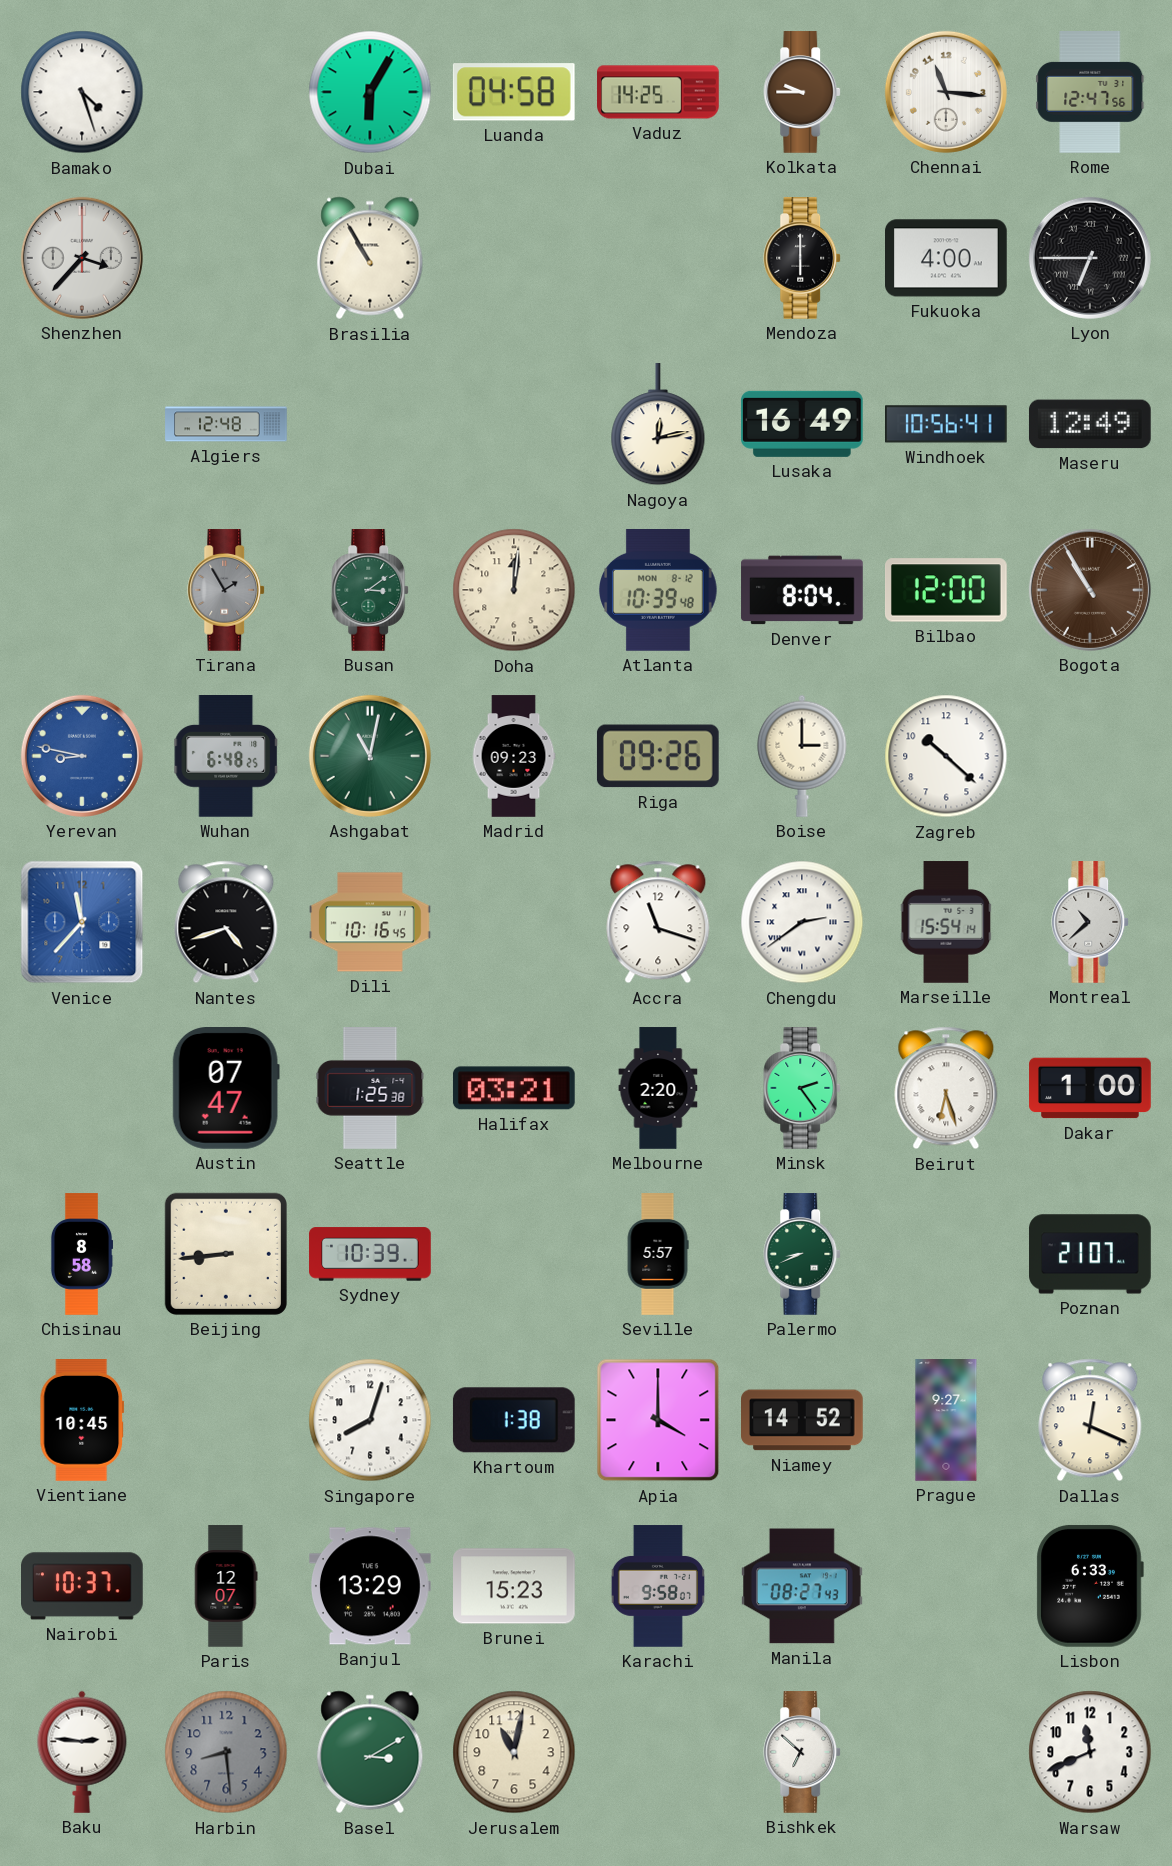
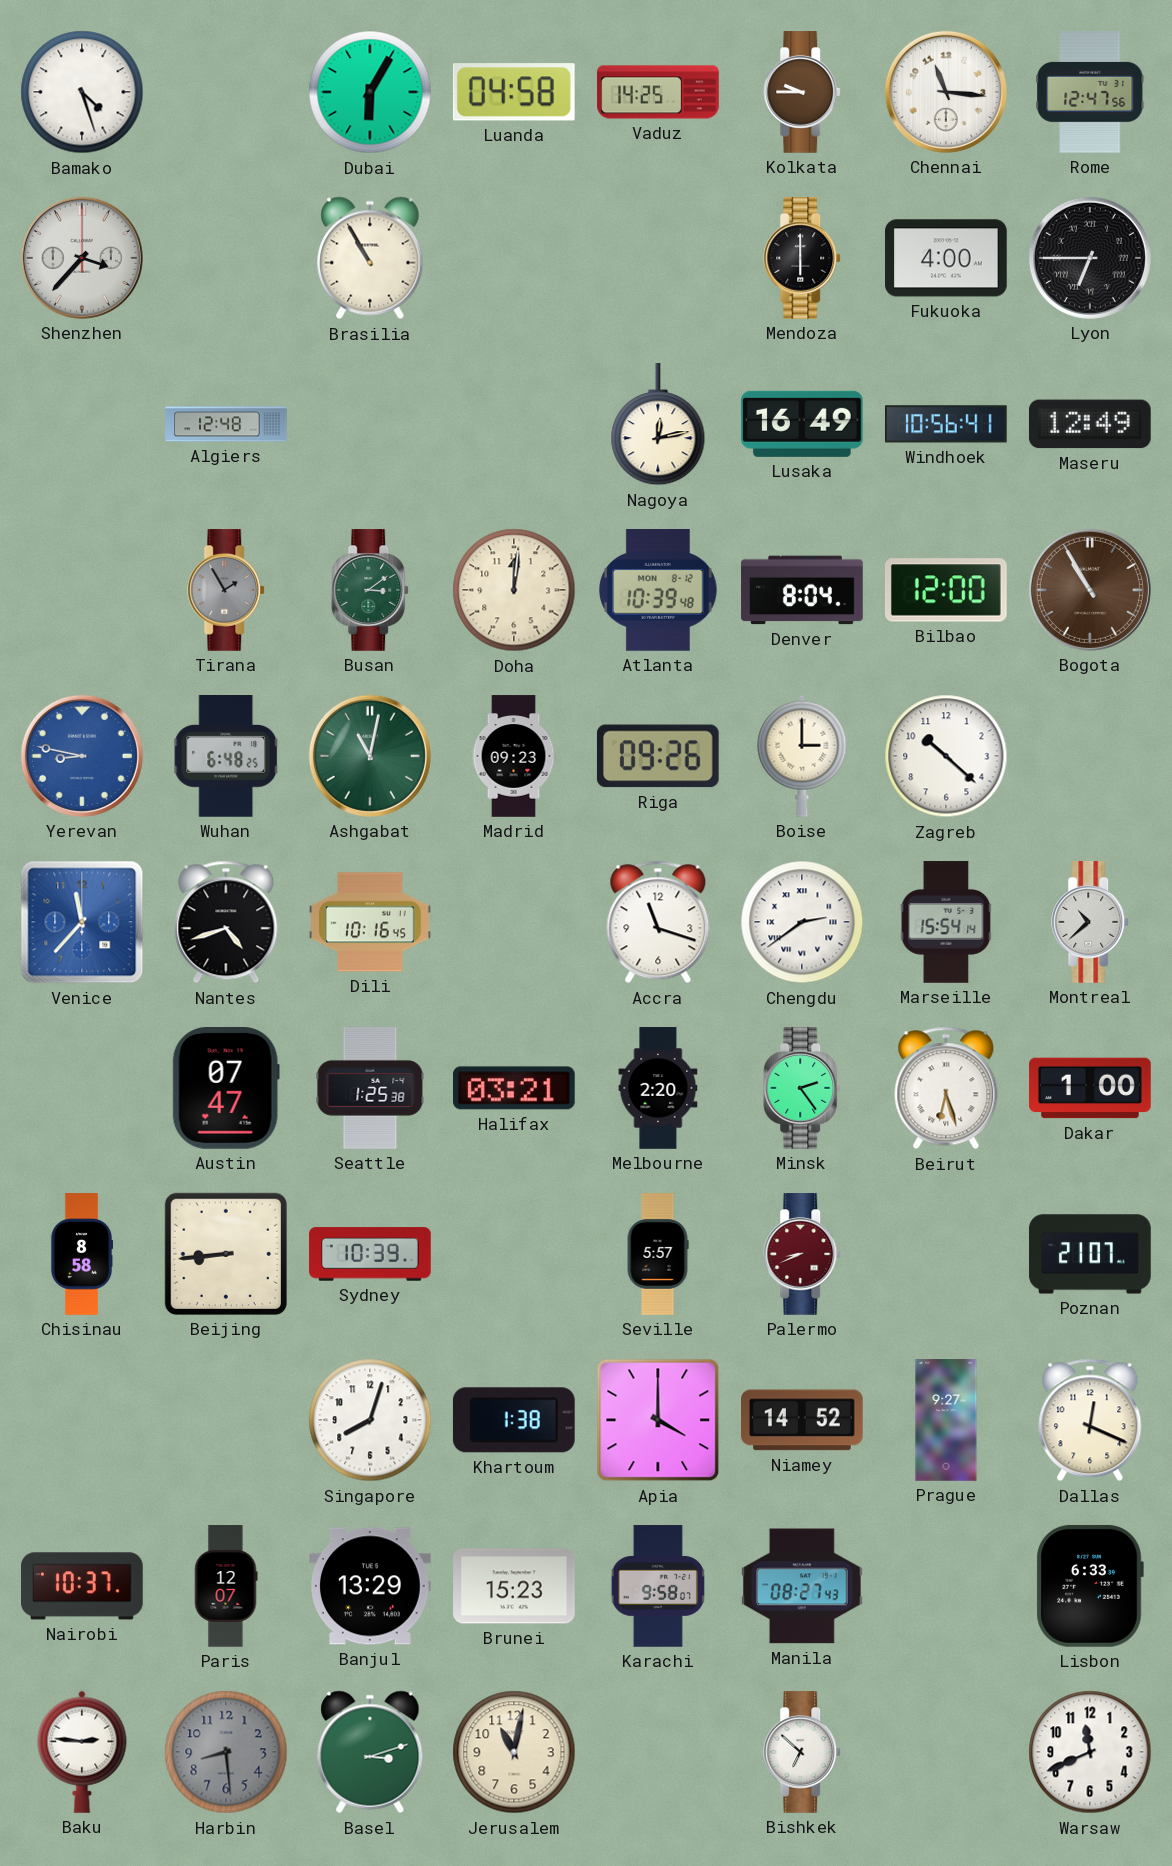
Palermo dial: green -> burgundy
Vientiane: 10:45 -> none
Basel: 3:10 -> 3:12
